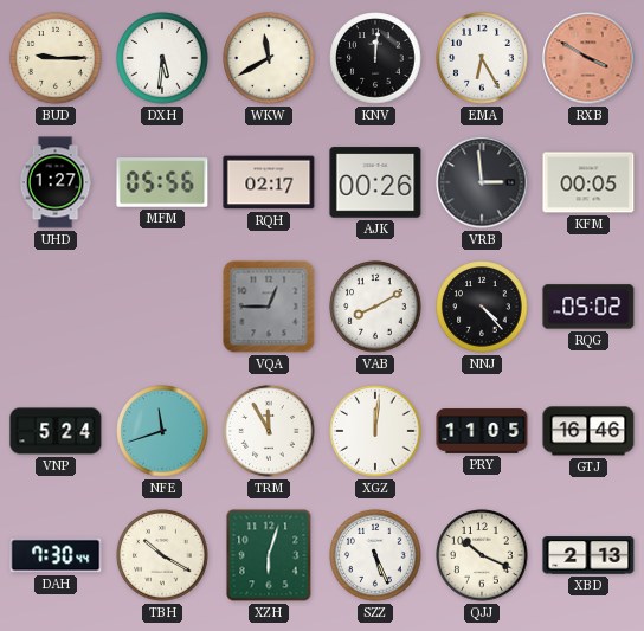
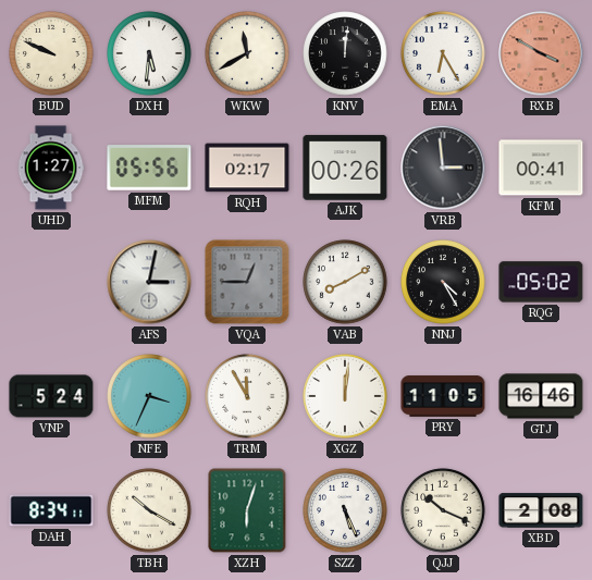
BUD: 9:15 -> 9:49
KFM: 00:05 -> 00:41
AFS: none -> 3:02
NNJ: 4:23 -> 4:25
NFE: 11:42 -> 3:34
DAH: 7:30 -> 8:34
XBD: 2:13 -> 2:08
